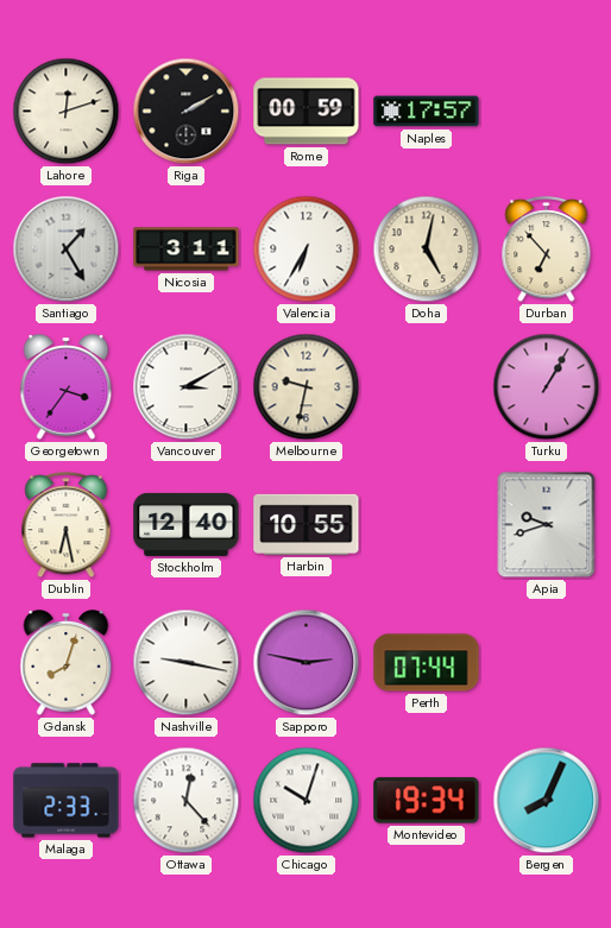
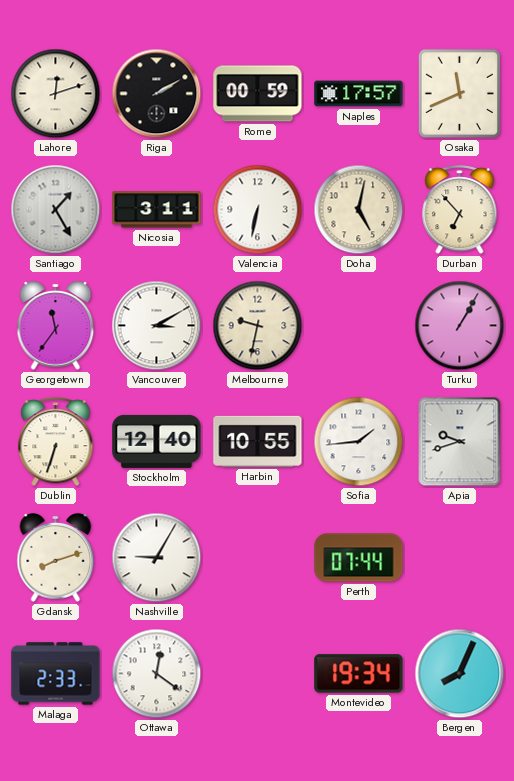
Osaka: none -> 11:41
Valencia: 6:35 -> 6:32
Georgetown: 3:36 -> 11:36
Dublin: 6:28 -> 6:33
Sofia: none -> 1:44
Gdansk: 8:03 -> 8:12
Nashville: 9:17 -> 9:05
Sapporo: 2:47 -> none
Ottawa: 12:23 -> 12:21
Chicago: 10:03 -> none
